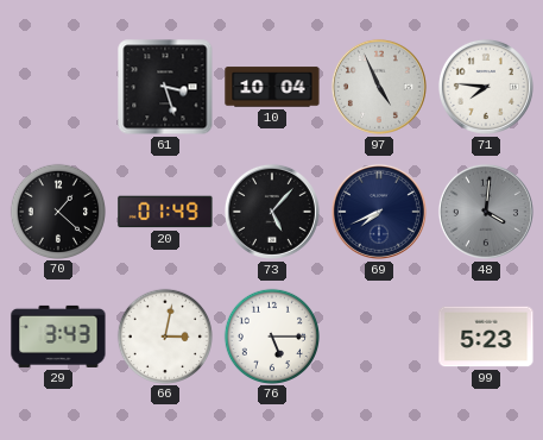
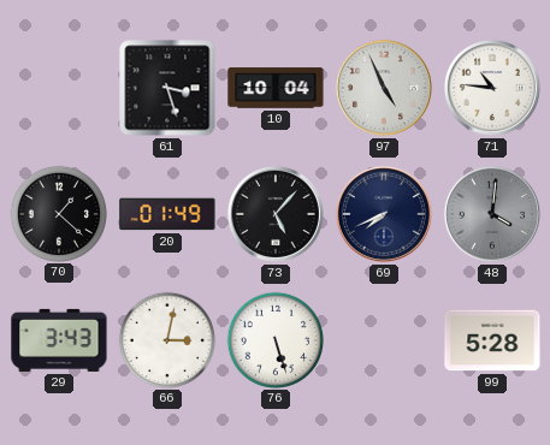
71: 7:46 -> 10:46
76: 5:15 -> 5:27
99: 5:23 -> 5:28
